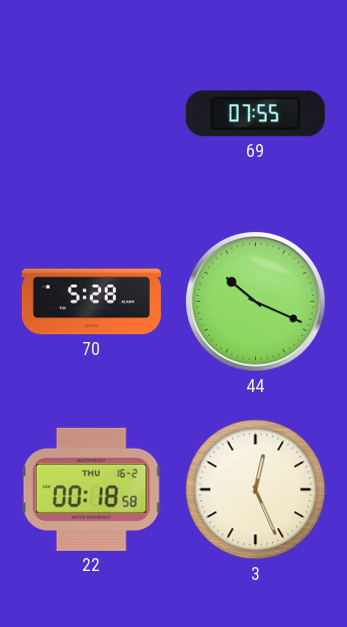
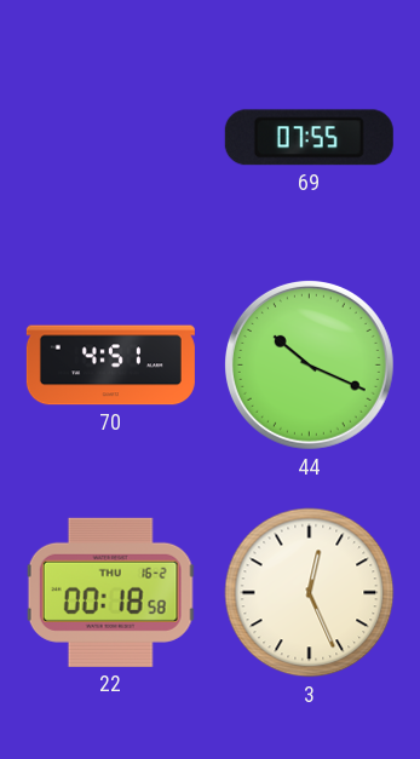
70: 5:28 -> 4:51
